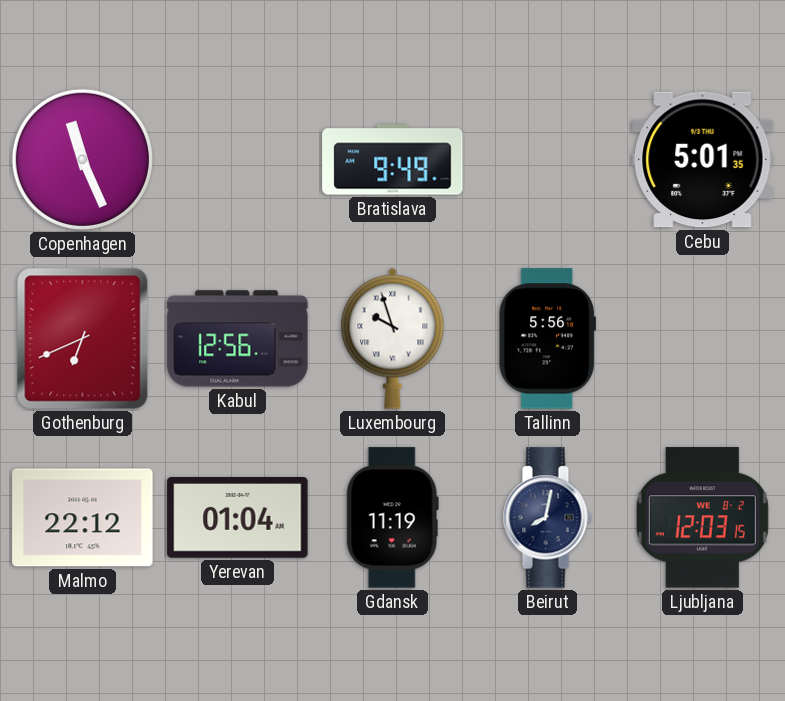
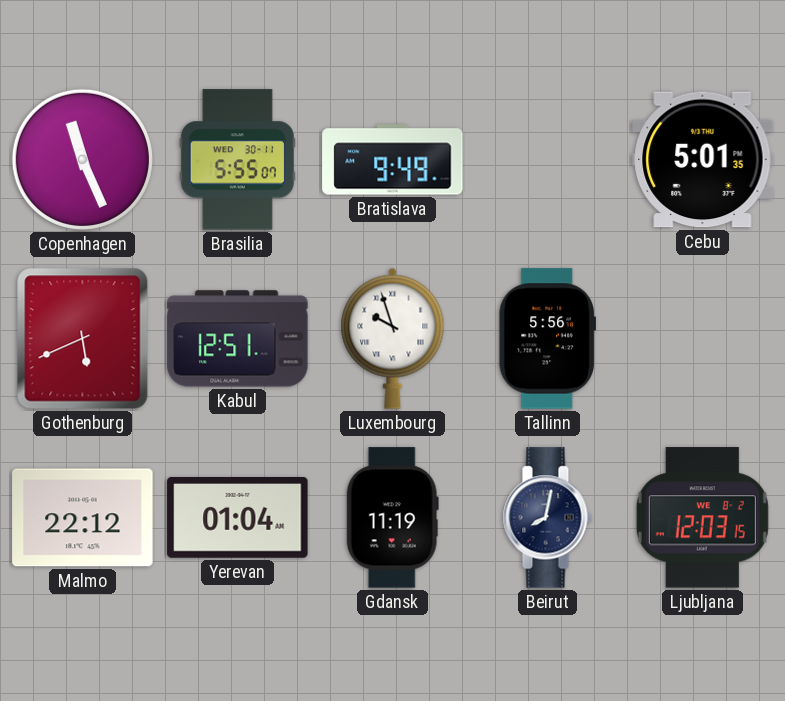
Brasilia: none -> 5:55
Gothenburg: 6:41 -> 5:41
Kabul: 12:56 -> 12:51
